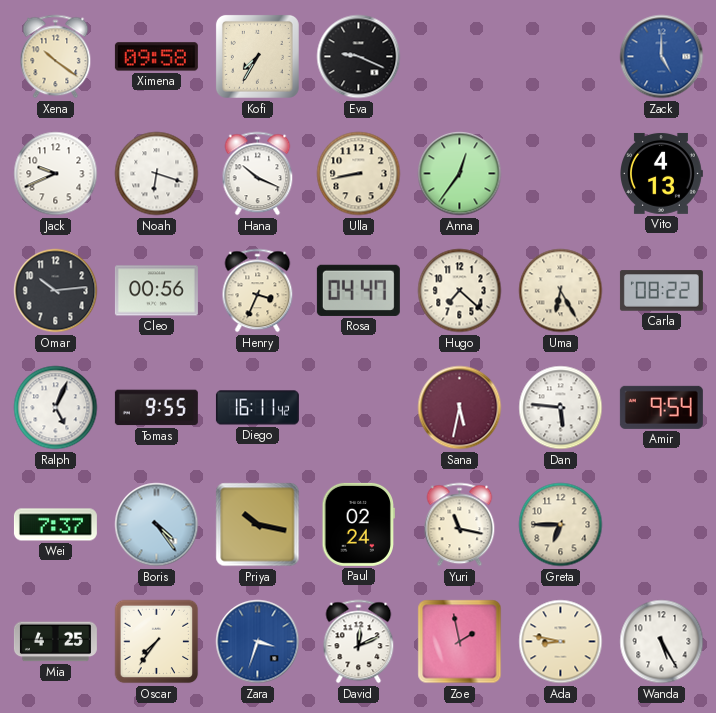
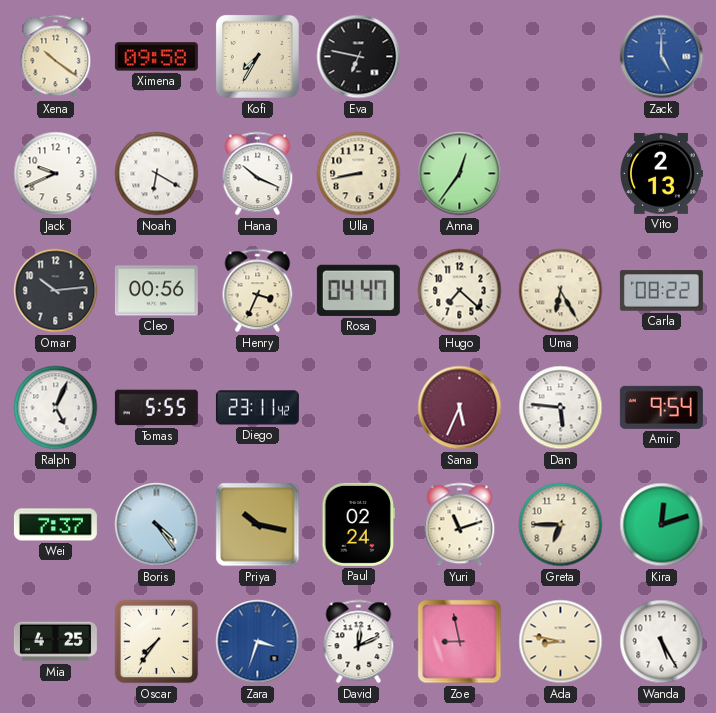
Eva: 9:19 -> 6:47
Noah: 6:18 -> 6:20
Vito: 4:13 -> 2:13
Tomas: 9:55 -> 5:55
Diego: 16:11 -> 23:11
Sana: 5:32 -> 5:34
Yuri: 11:17 -> 11:12
Kira: none -> 12:12
Zoe: 1:58 -> 8:58
